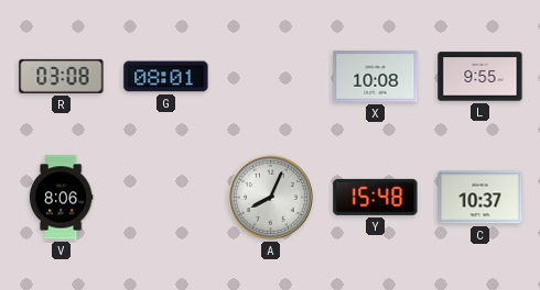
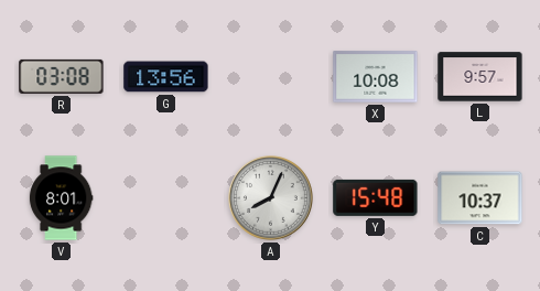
G: 08:01 -> 13:56
L: 9:55 -> 9:57
V: 8:06 -> 8:01
